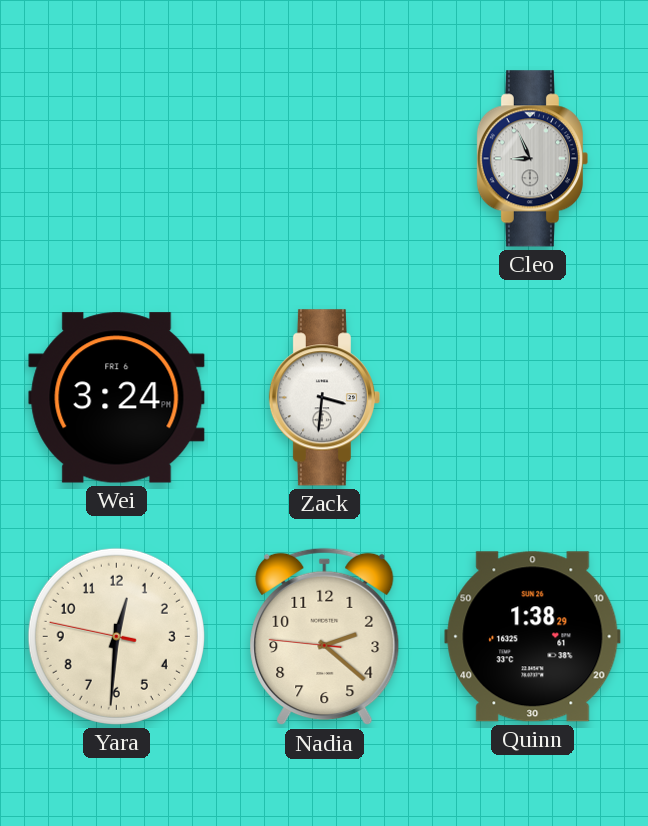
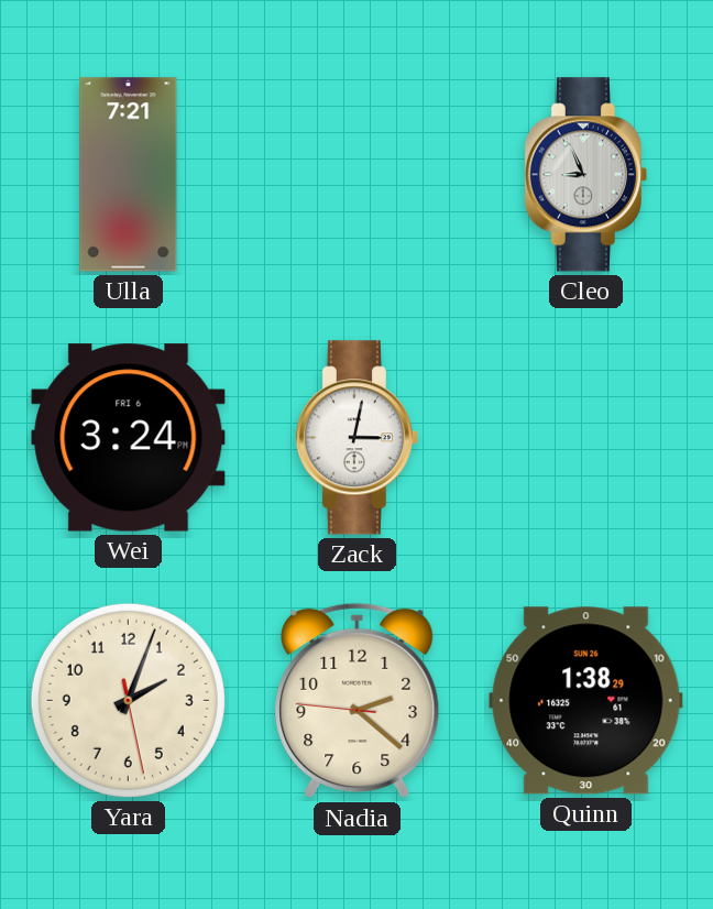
Ulla: none -> 7:21
Zack: 3:31 -> 3:02
Yara: 12:30 -> 2:03
